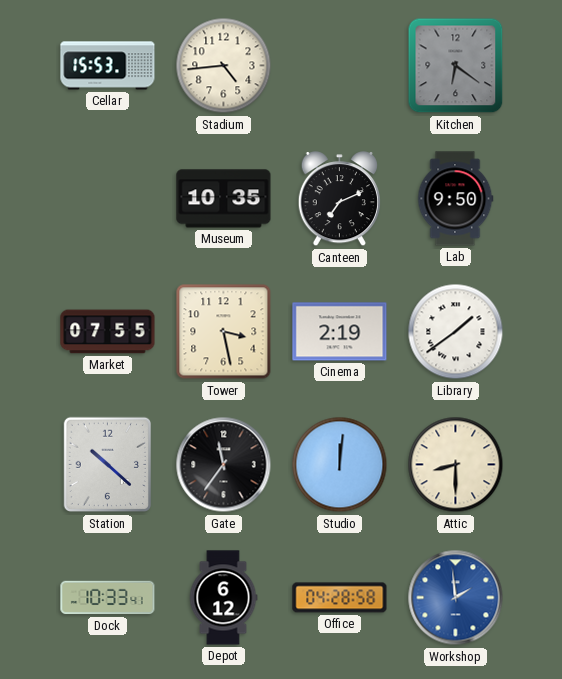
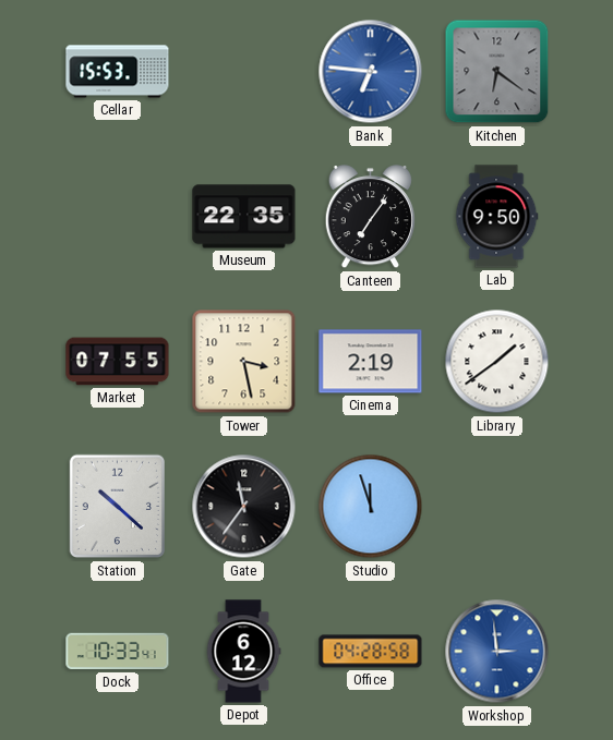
Stadium: 4:44 -> none
Bank: none -> 6:46
Museum: 10:35 -> 22:35
Canteen: 7:11 -> 7:06
Studio: 12:01 -> 11:57
Attic: 8:30 -> none
Workshop: 1:59 -> 2:59
